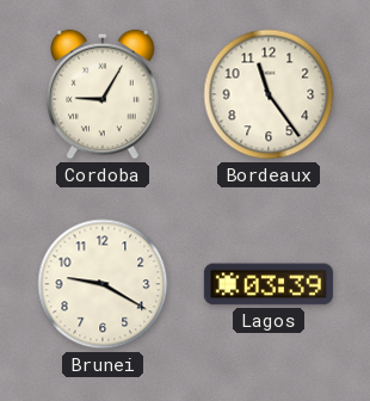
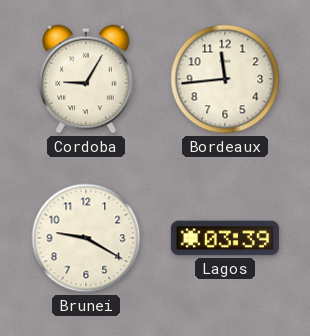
Bordeaux: 11:24 -> 11:44
